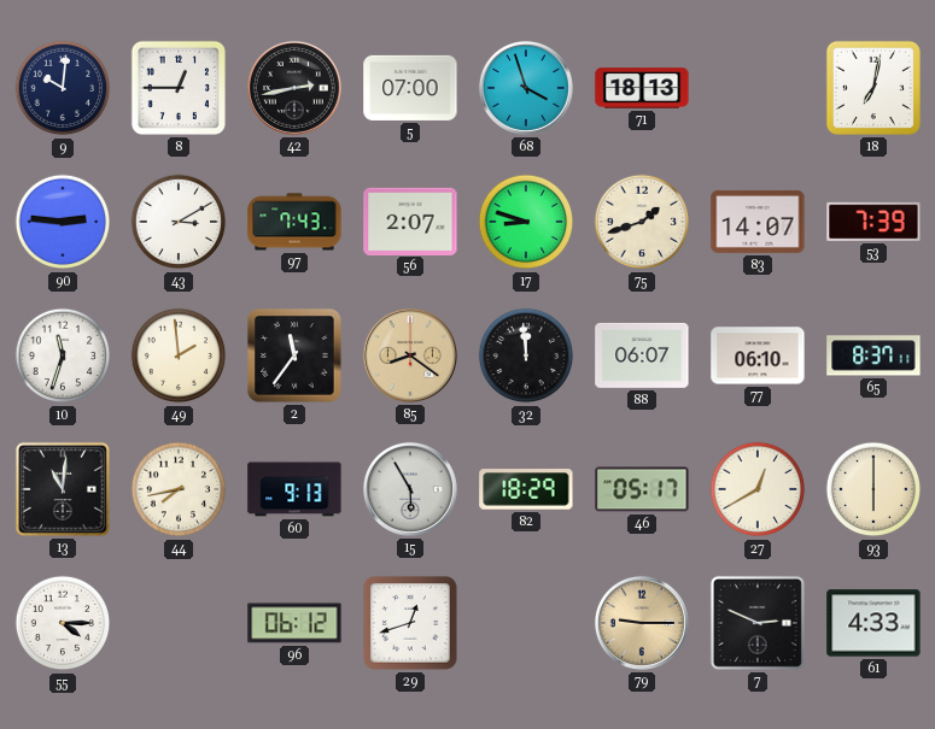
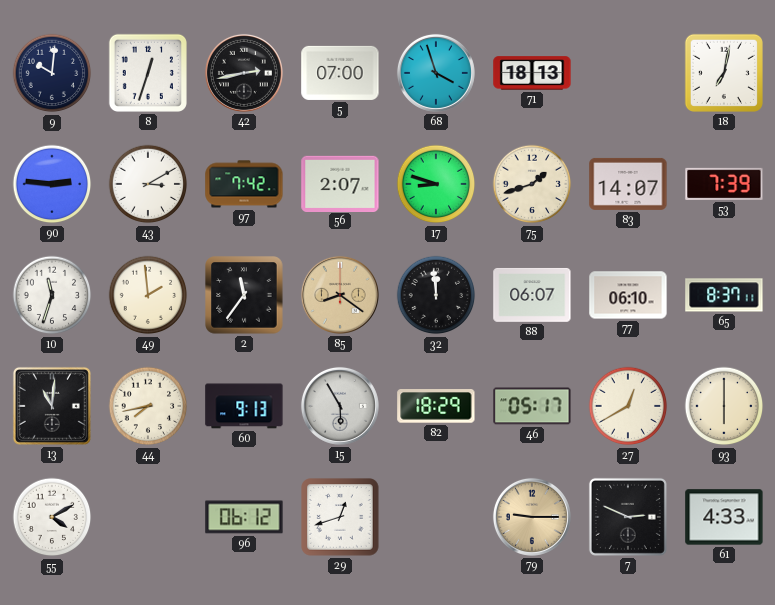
8: 12:45 -> 12:33
97: 7:43 -> 7:42
55: 4:15 -> 4:10
